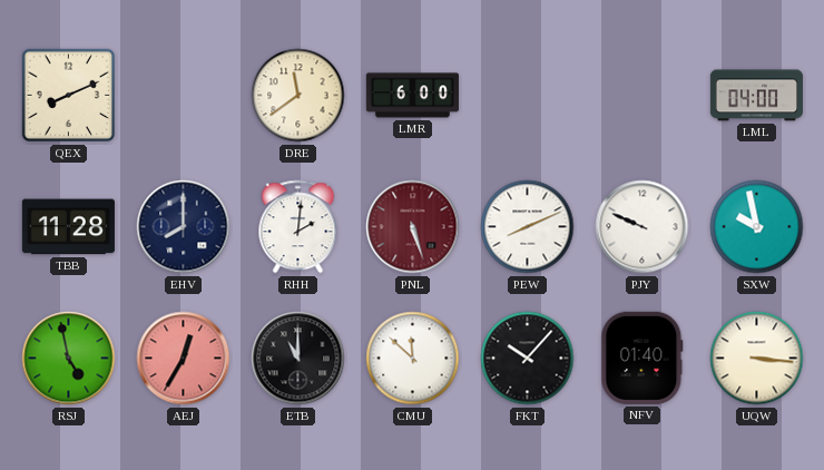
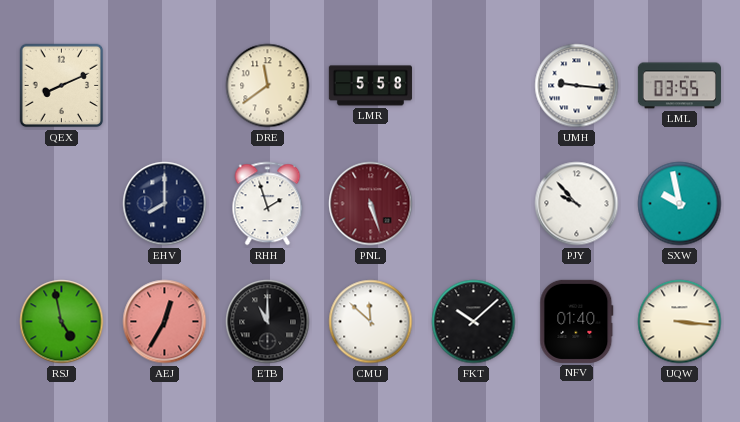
LMR: 6:00 -> 5:58
UMH: none -> 9:16
LML: 04:00 -> 03:55
TBB: 11:28 -> none
RHH: 2:01 -> 1:57
PEW: 8:11 -> none
PJY: 9:49 -> 9:53
FKT: 10:07 -> 10:08
